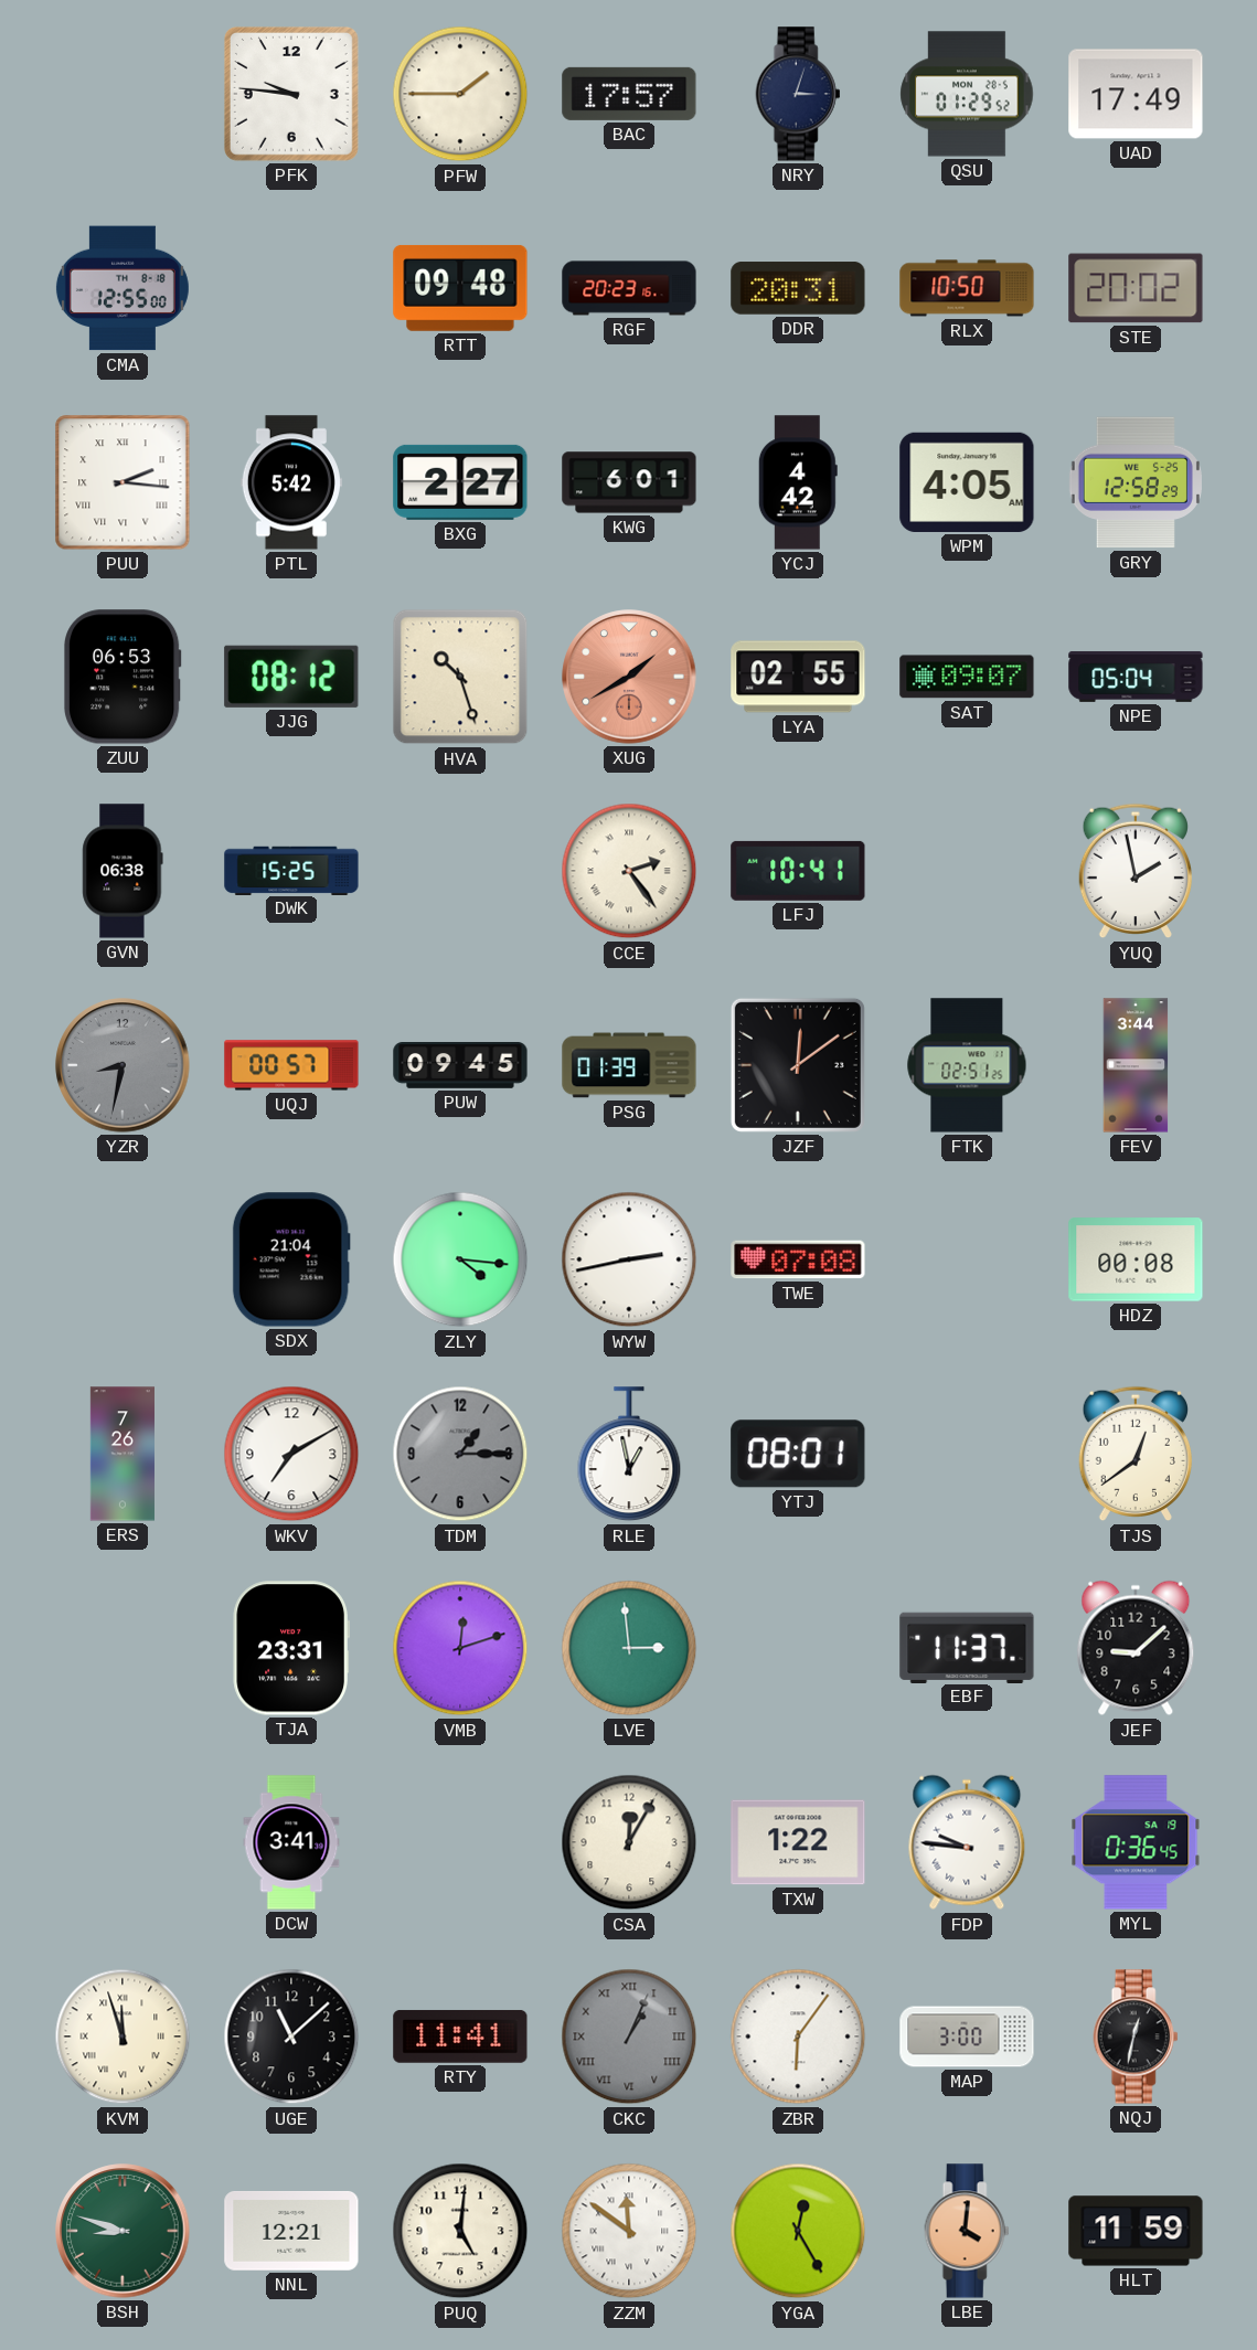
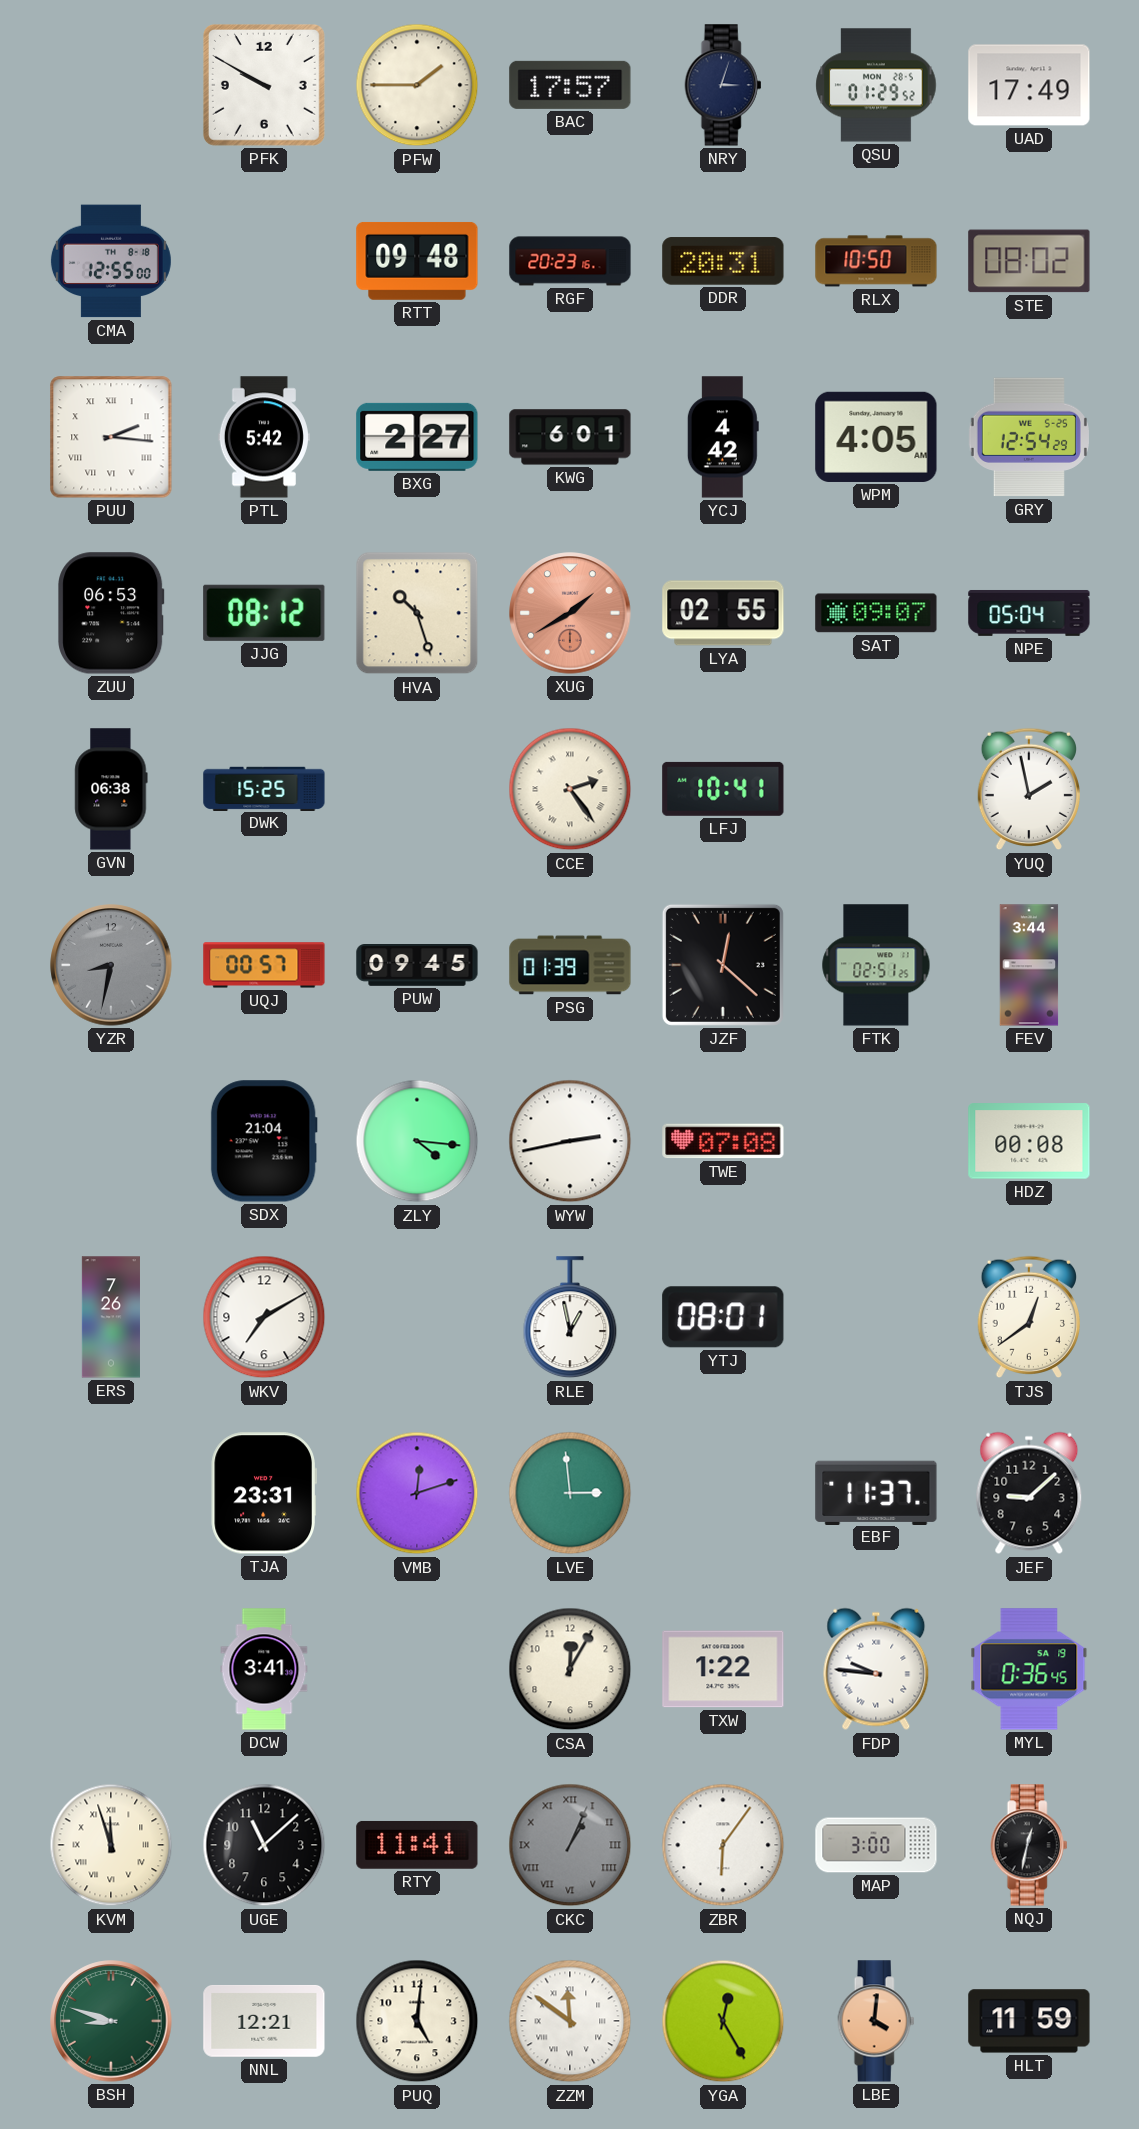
PFK: 9:46 -> 9:50
STE: 20:02 -> 08:02
GRY: 12:58 -> 12:54
JZF: 12:09 -> 12:22
TDM: 1:15 -> none
